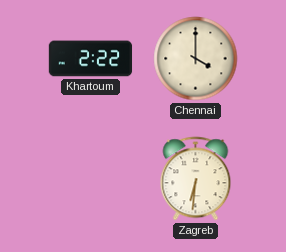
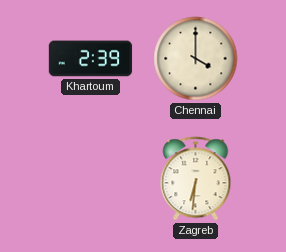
Khartoum: 2:22 -> 2:39
